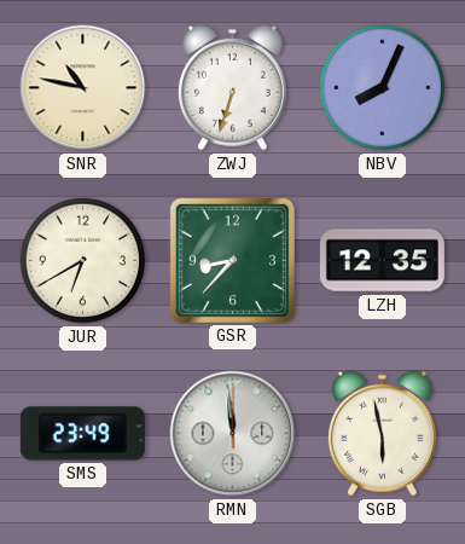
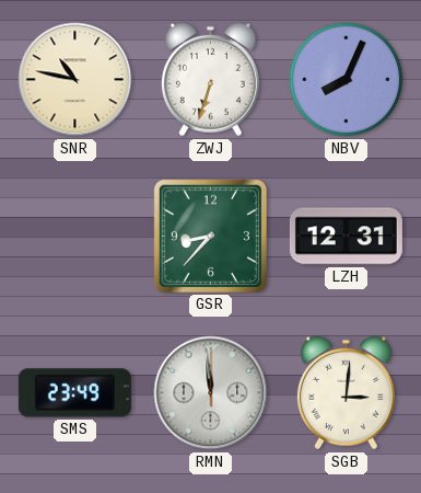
JUR: 6:40 -> none
LZH: 12:35 -> 12:31
SGB: 5:58 -> 3:01
